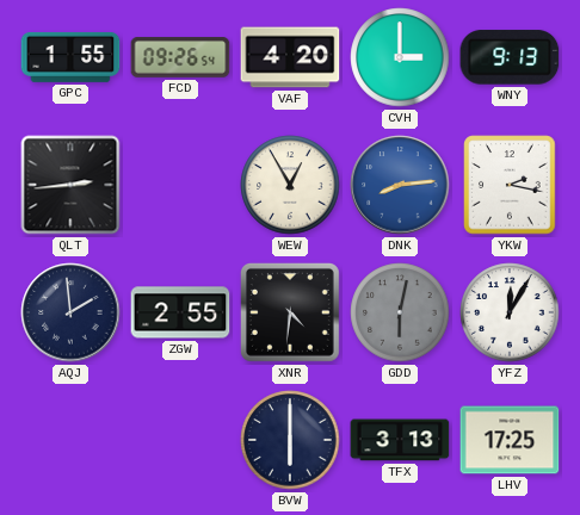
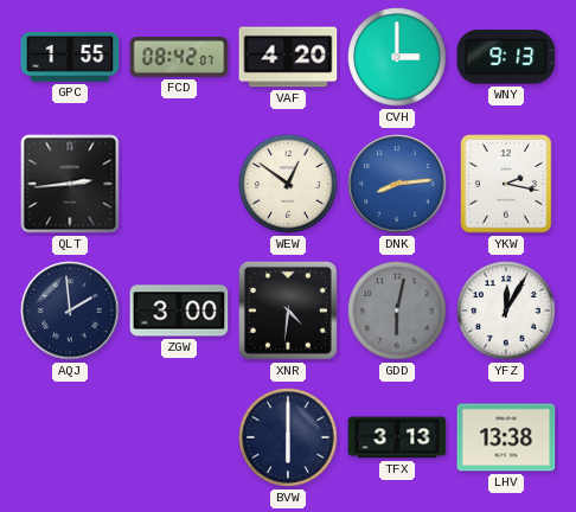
FCD: 09:26 -> 08:42
WEW: 12:55 -> 12:51
ZGW: 2:55 -> 3:00
LHV: 17:25 -> 13:38
